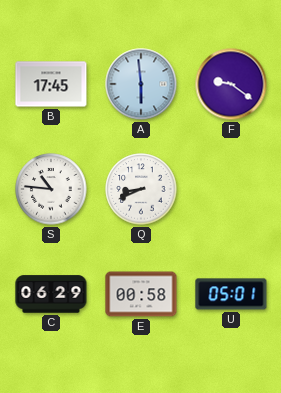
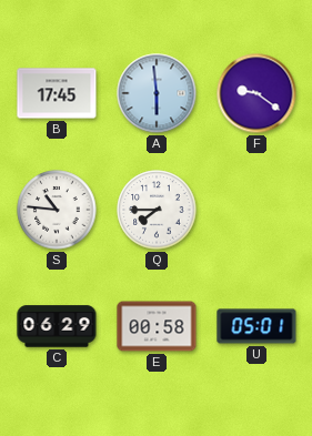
Q: 8:41 -> 7:45
